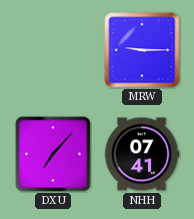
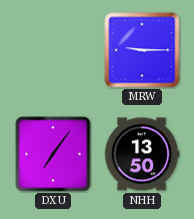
DXU: 7:07 -> 7:06
NHH: 07:41 -> 13:50
